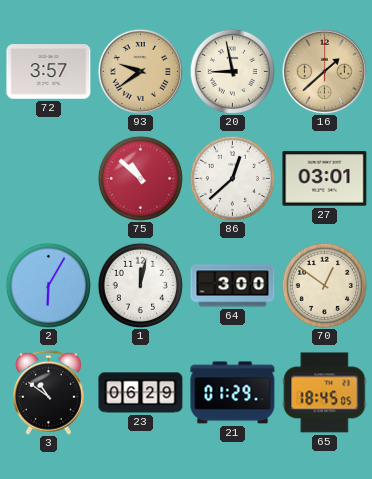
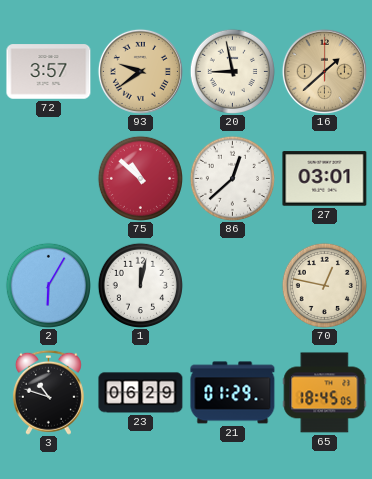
64: 3:00 -> none
70: 12:51 -> 12:47
3: 10:51 -> 10:48
